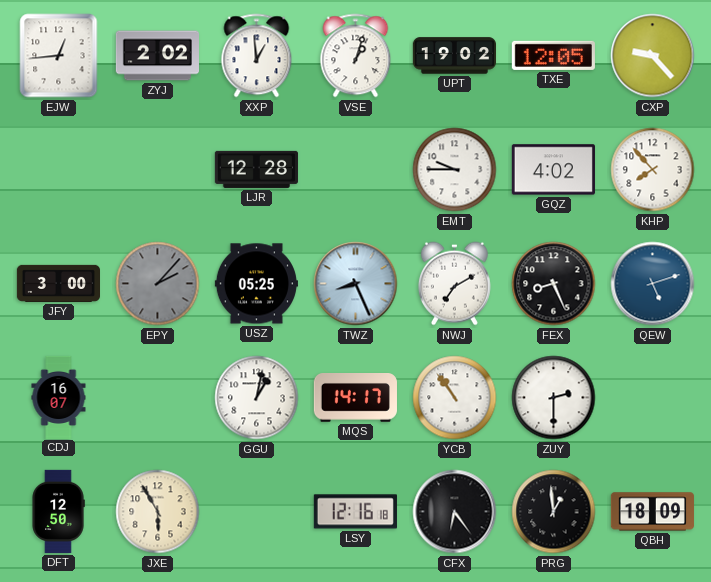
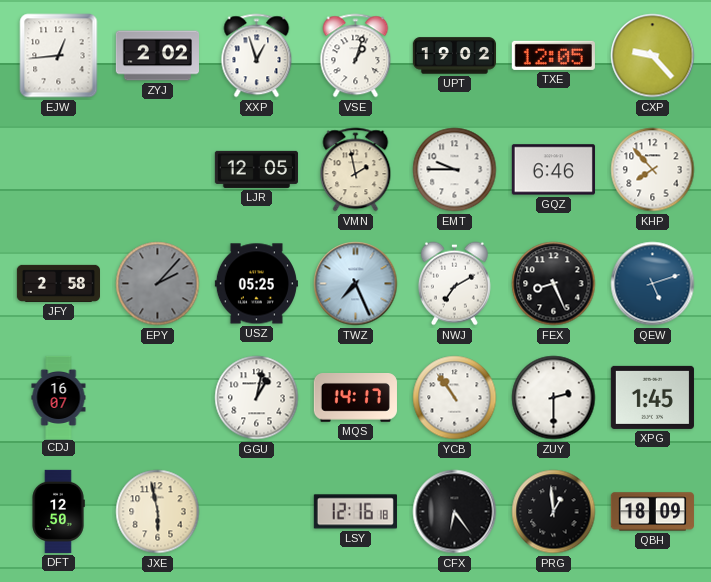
XXP: 12:59 -> 12:57
LJR: 12:28 -> 12:05
VMN: none -> 1:58
GQZ: 4:02 -> 6:46
JFY: 3:00 -> 2:58
TWZ: 8:26 -> 7:26
XPG: none -> 1:45
JXE: 5:55 -> 5:58
